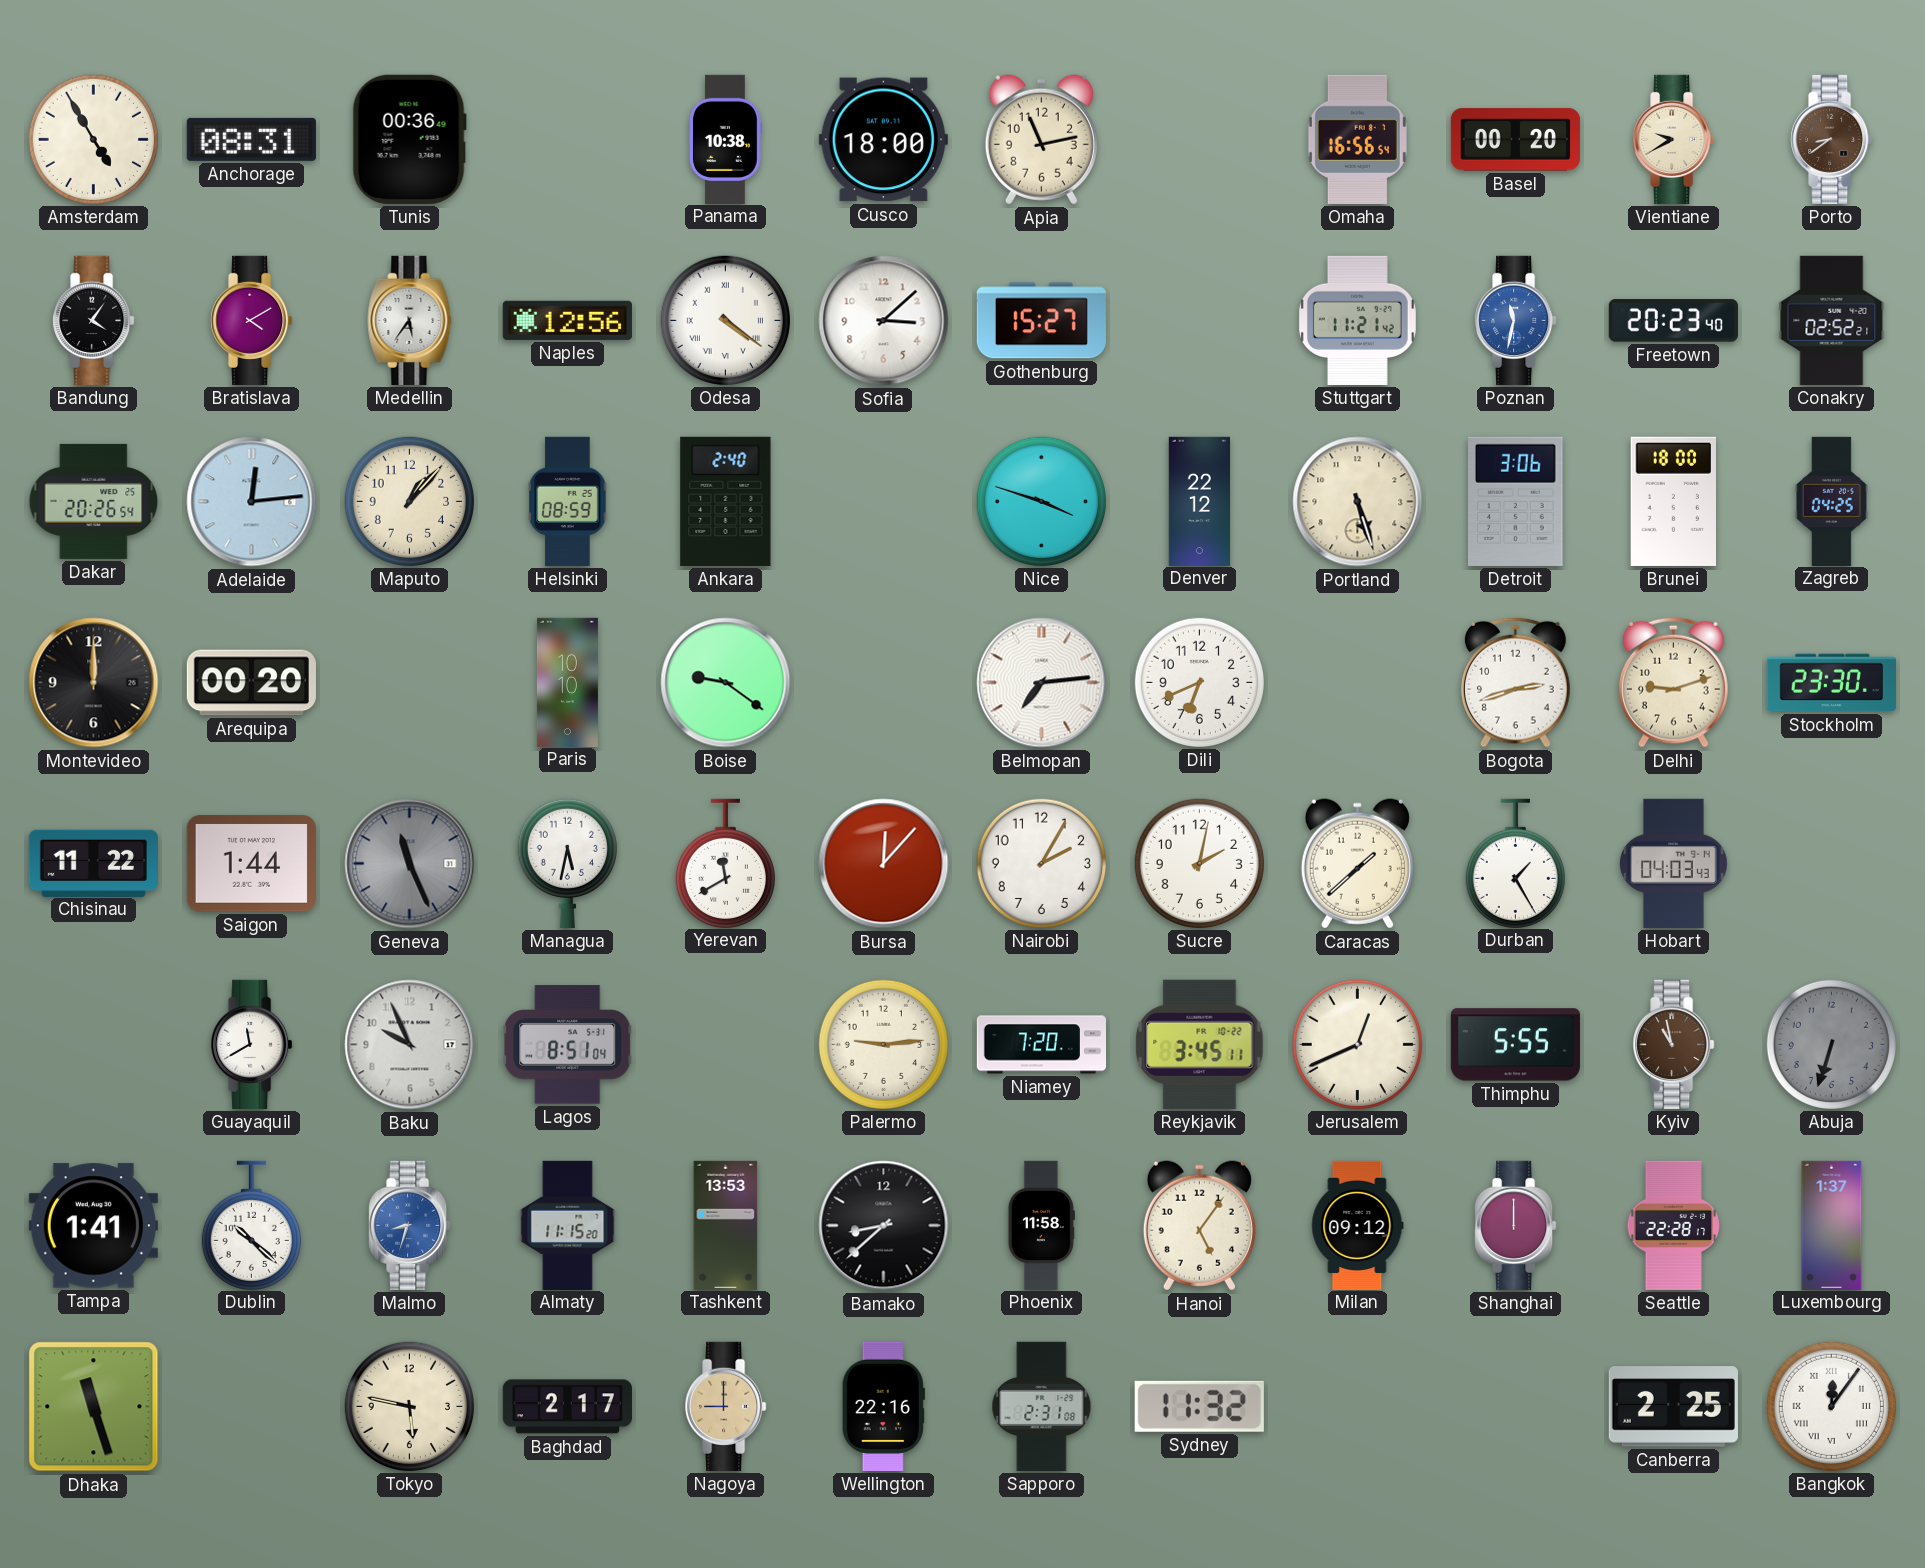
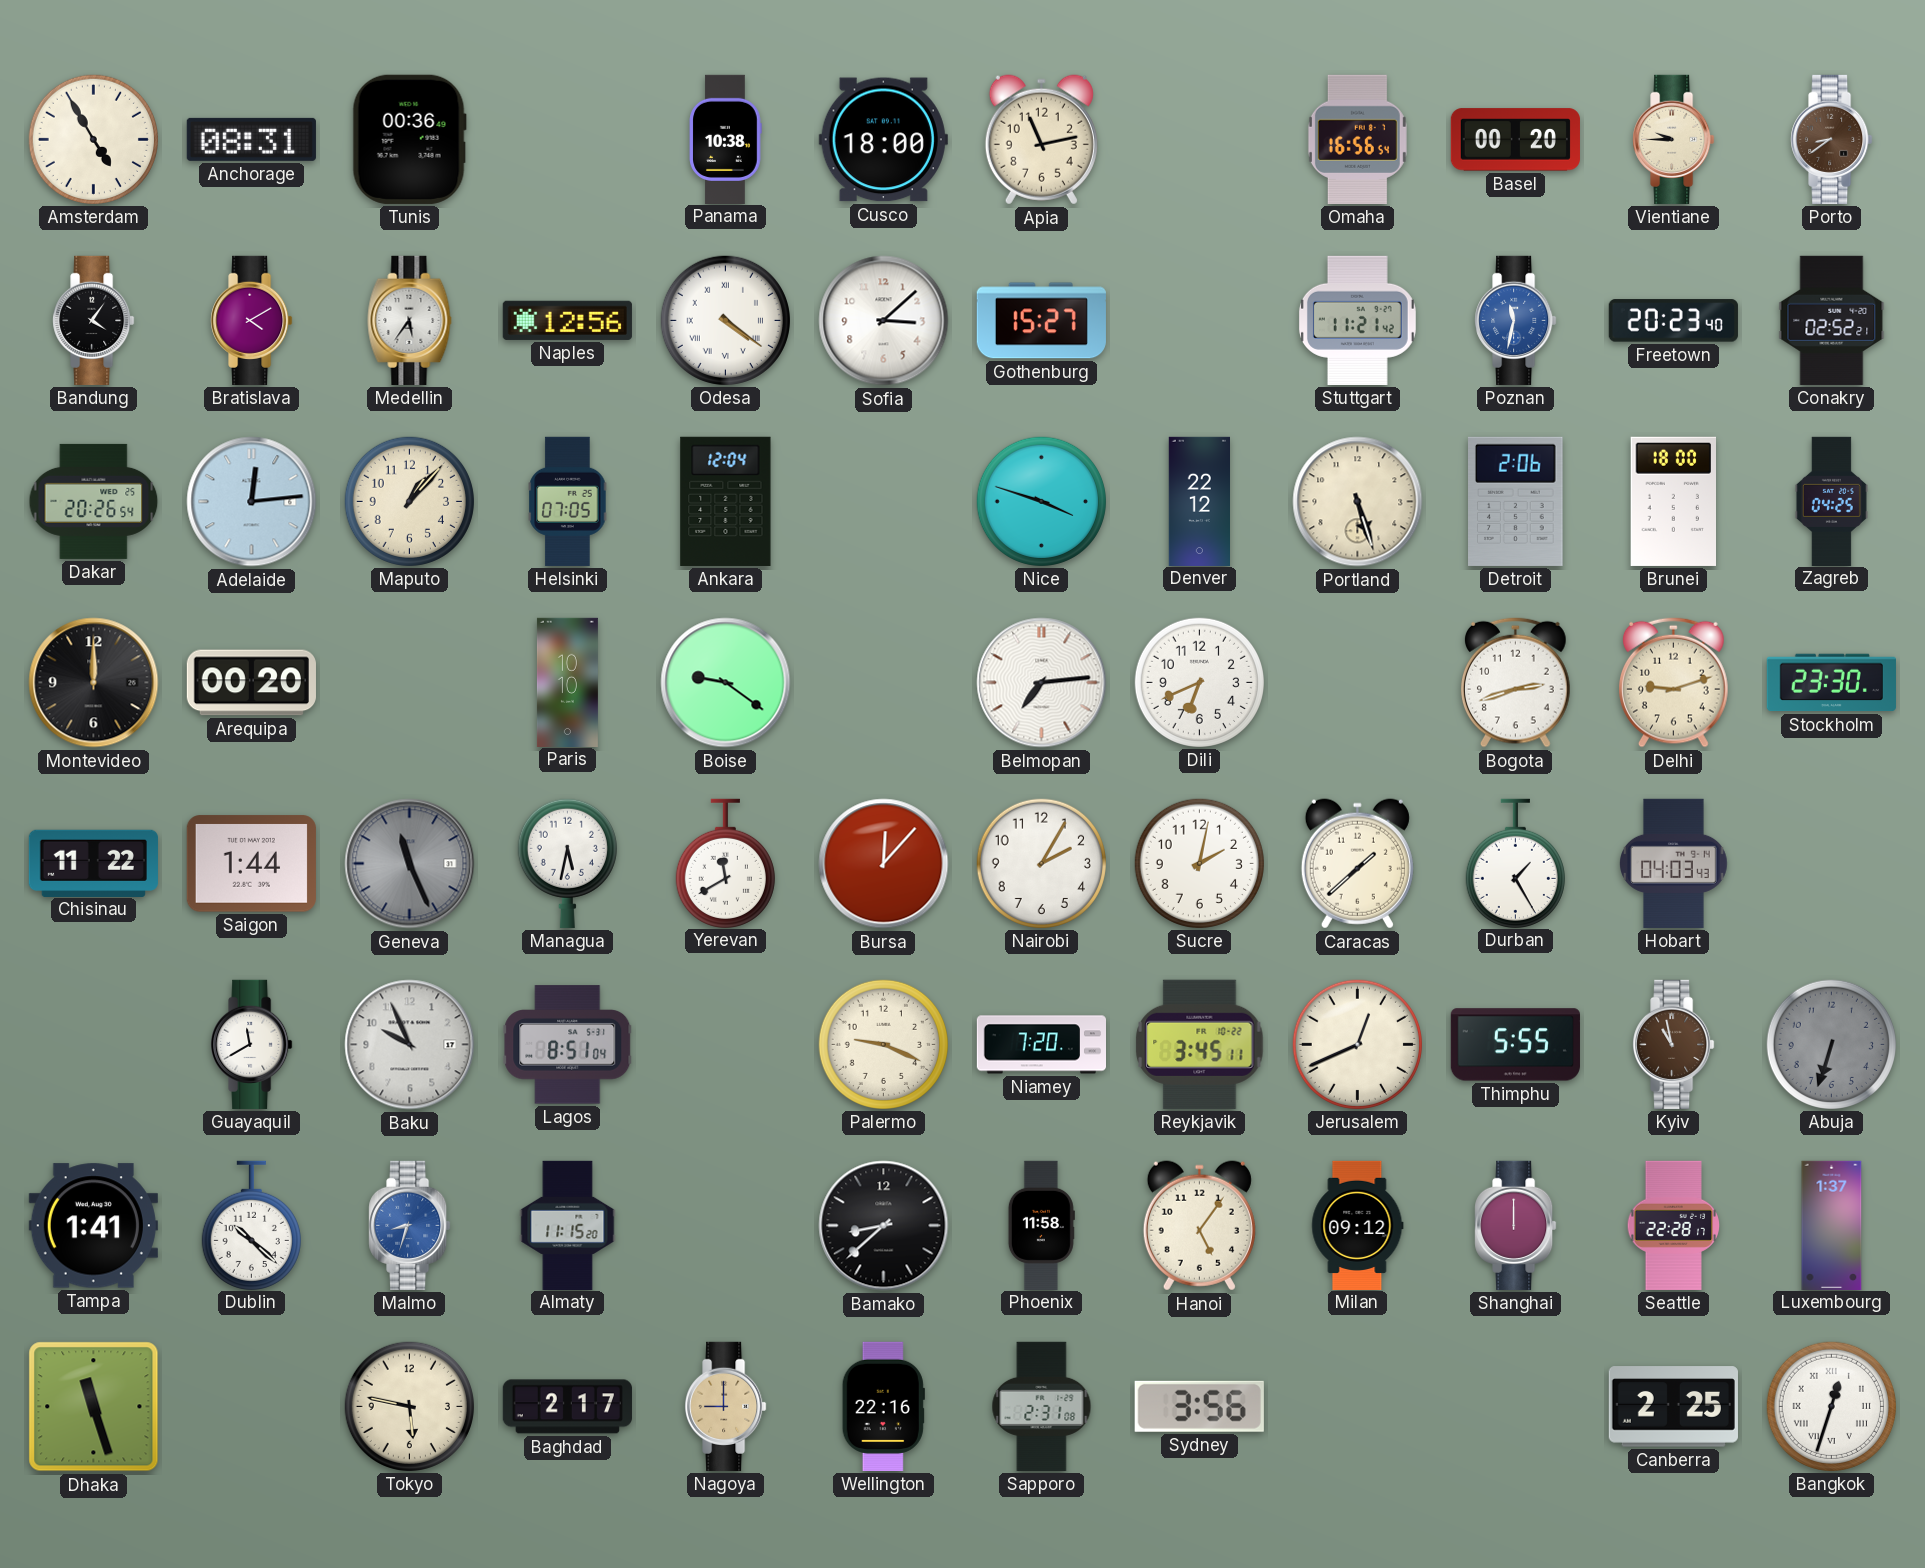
Vientiane: 9:40 -> 9:45
Helsinki: 08:59 -> 07:05
Ankara: 2:40 -> 12:04
Detroit: 3:06 -> 2:06
Palermo: 9:14 -> 9:19
Tashkent: 13:53 -> none
Sydney: 11:32 -> 3:56
Bangkok: 12:06 -> 12:33
